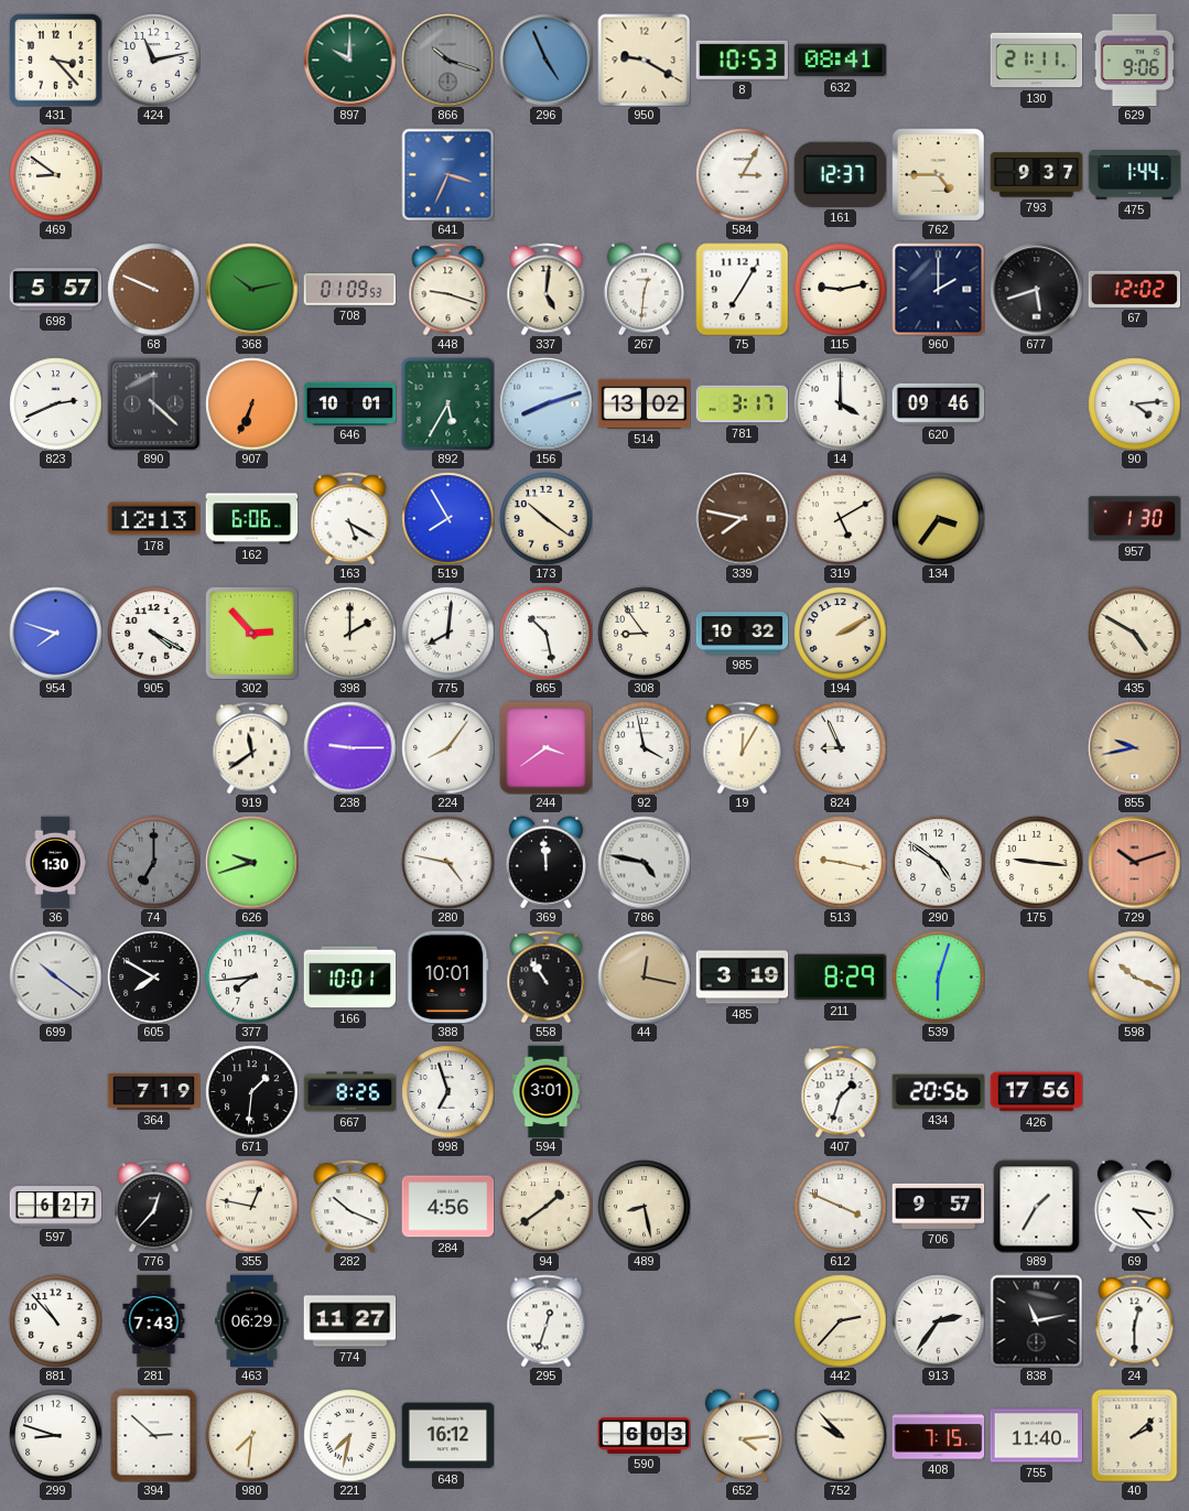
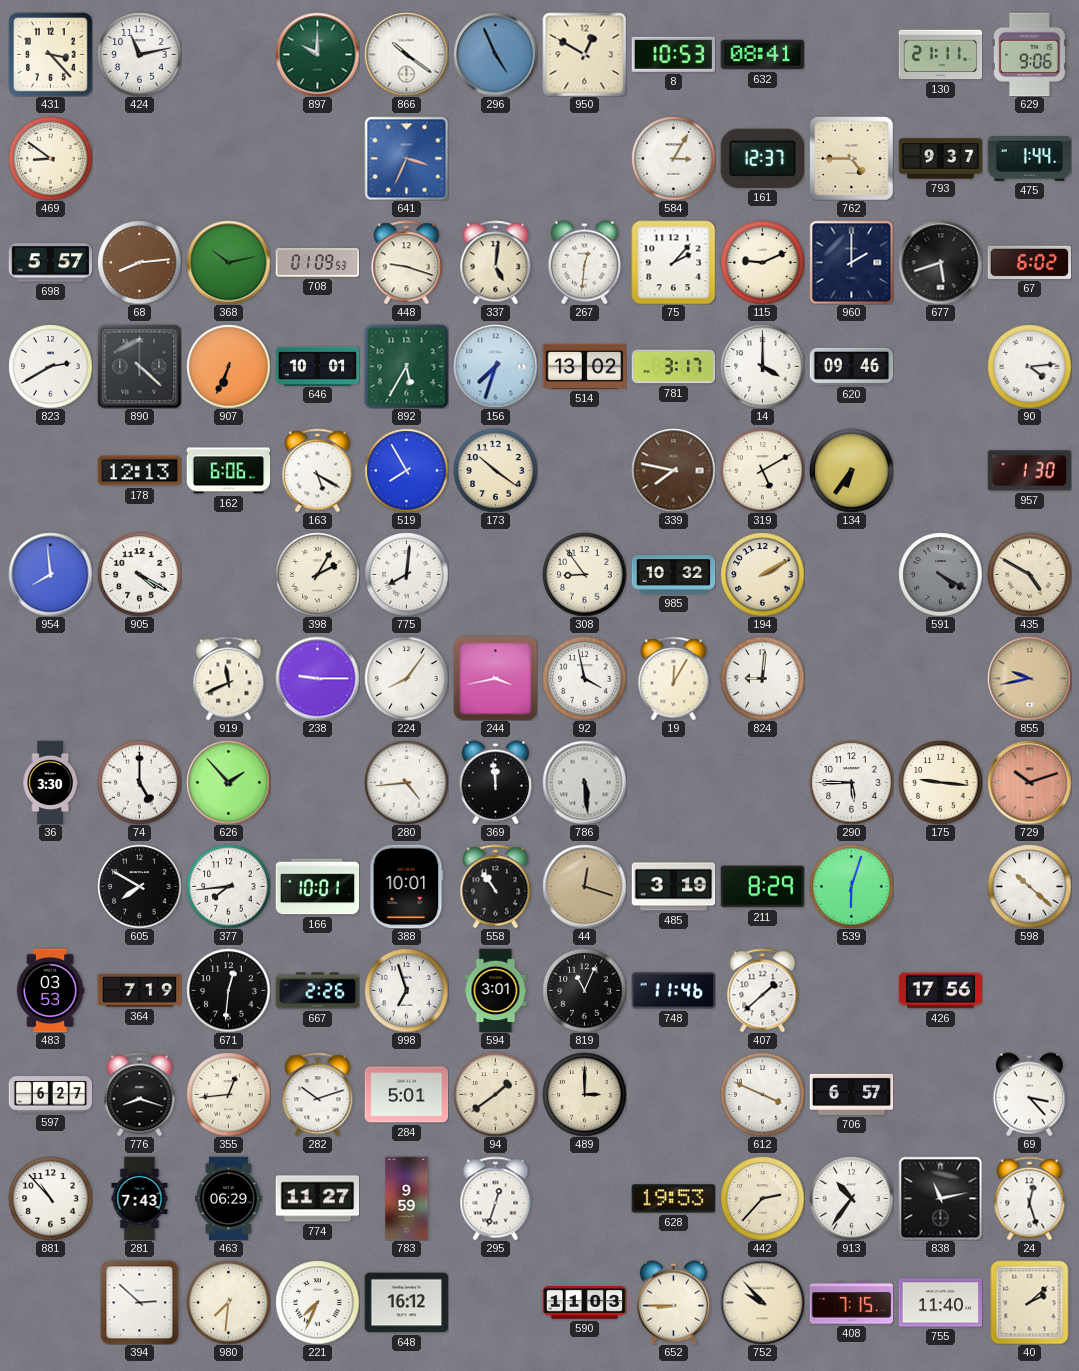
866: 10:18 -> 10:21
866 dial: grey -> white
950: 9:20 -> 12:50
68: 9:49 -> 8:14
75: 7:05 -> 2:07
115: 9:13 -> 9:11
67: 12:02 -> 6:02
823: 2:41 -> 2:40
156: 8:12 -> 7:33
134: 3:36 -> 6:36
954: 7:48 -> 7:59
302: 2:53 -> none
398: 2:00 -> 2:05
865: 10:28 -> none
591: none -> 4:20
919: 11:39 -> 11:41
244: 3:39 -> 3:43
824: 8:56 -> 9:01
36: 1:30 -> 3:30
74: 7:00 -> 5:00
74 dial: grey -> white
626: 9:42 -> 1:53
280: 4:47 -> 4:44
786: 4:47 -> 5:29
513: 9:17 -> none
290: 4:51 -> 5:45
699: 10:21 -> none
44: 12:17 -> 12:18
598: 10:19 -> 10:22
483: none -> 03:53
671: 1:31 -> 12:31
667: 8:26 -> 2:26
819: none -> 11:04
748: none -> 11:46
407: 1:33 -> 1:38
434: 20:56 -> none
776: 12:37 -> 8:18
355: 12:47 -> 12:44
282: 10:19 -> 10:12
284: 4:56 -> 5:01
489: 8:28 -> 3:00
706: 9:57 -> 6:57
989: 1:35 -> none
783: none -> 9:59
628: none -> 19:53
913: 2:36 -> 10:36
24: 12:30 -> 12:27
299: 8:48 -> none
221: 7:32 -> 7:34
590: 6:03 -> 11:03
652: 4:14 -> 8:45
